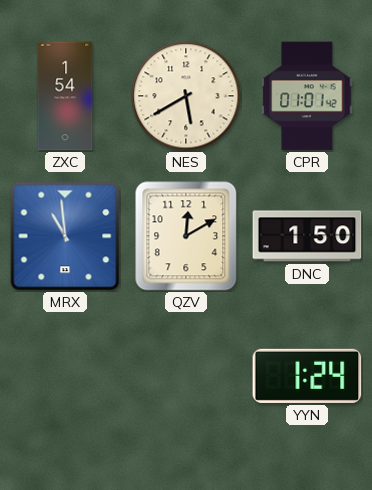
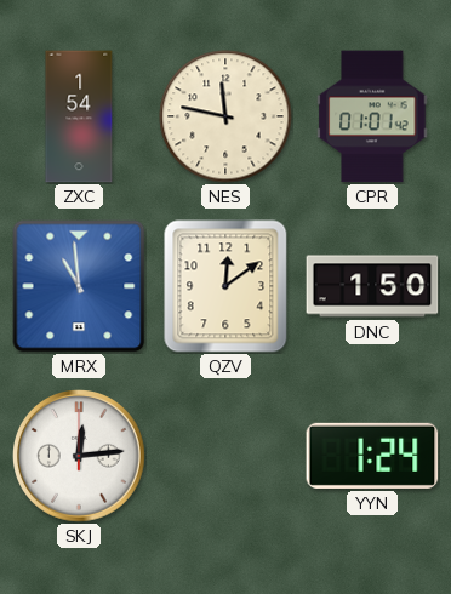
NES: 5:40 -> 11:47
QZV: 12:10 -> 12:09
SKJ: none -> 12:14
